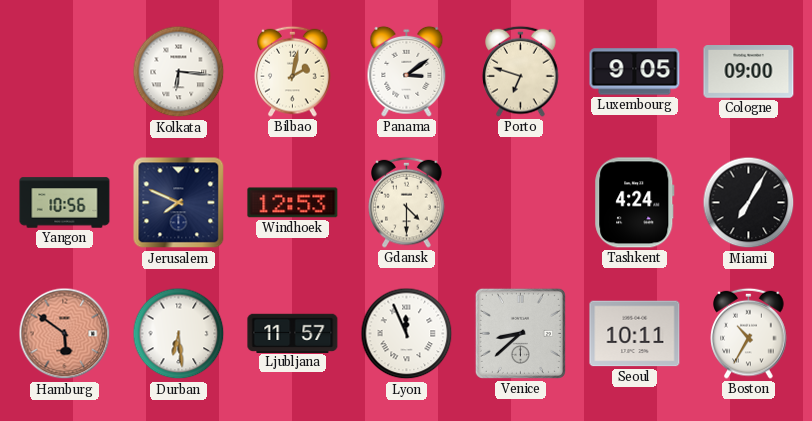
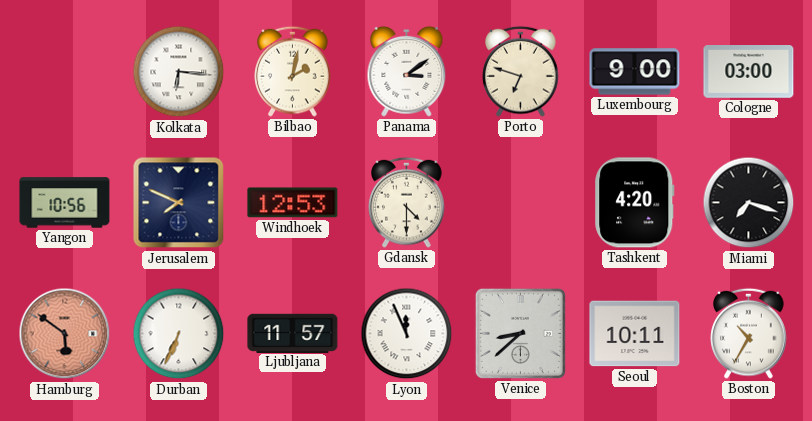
Luxembourg: 9:05 -> 9:00
Cologne: 09:00 -> 03:00
Tashkent: 4:24 -> 4:20
Miami: 7:05 -> 7:18
Durban: 6:29 -> 6:34
